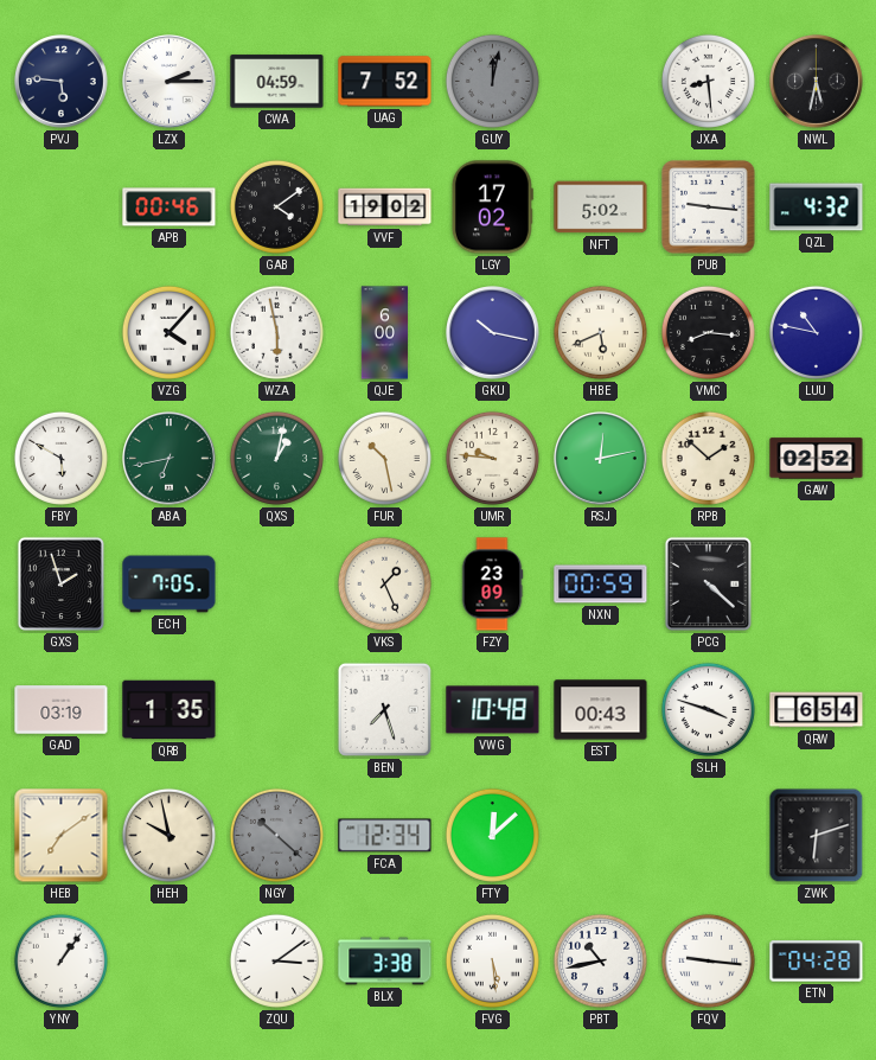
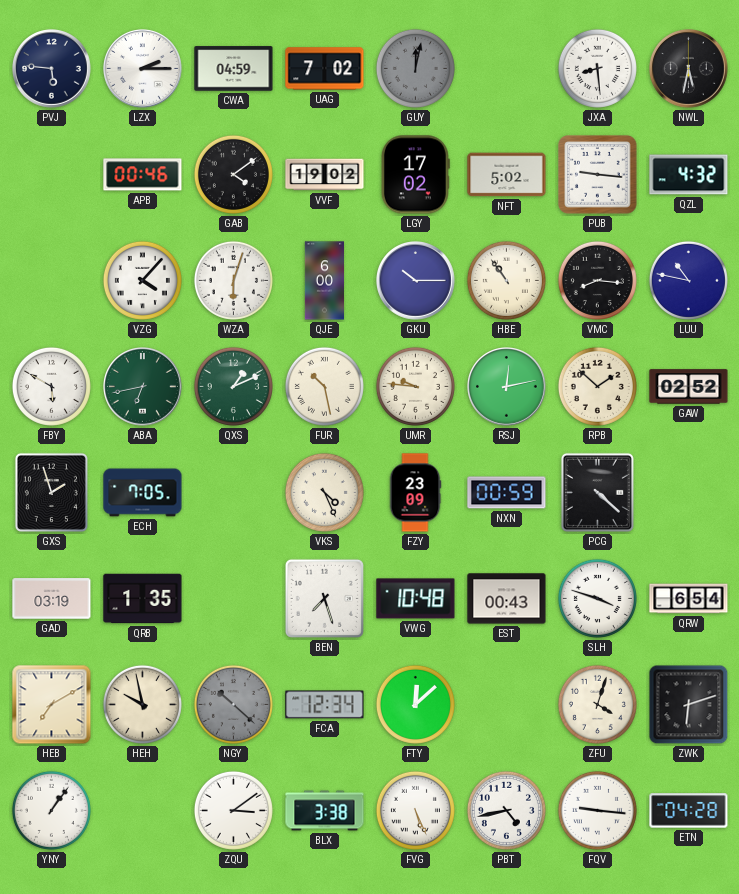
UAG: 7:52 -> 7:02
WZA: 5:58 -> 6:03
GKU: 10:17 -> 10:15
HBE: 5:41 -> 10:54
QXS: 1:02 -> 1:11
VKS: 1:26 -> 4:26
HEB: 7:09 -> 7:10
ZFU: none -> 4:03
FVG: 5:29 -> 5:26
PBT: 10:43 -> 4:43
